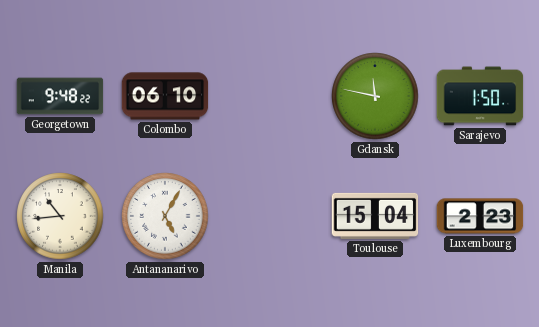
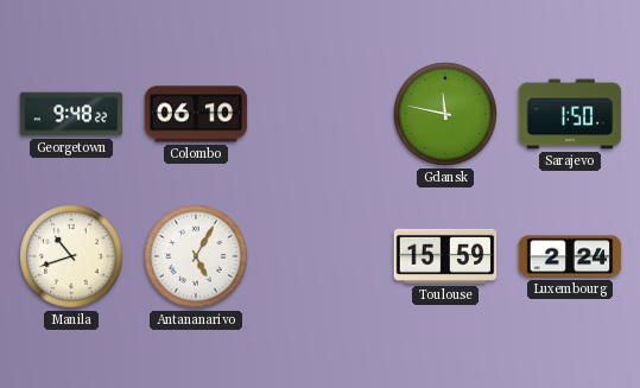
Manila: 10:44 -> 10:42
Toulouse: 15:04 -> 15:59
Luxembourg: 2:23 -> 2:24
